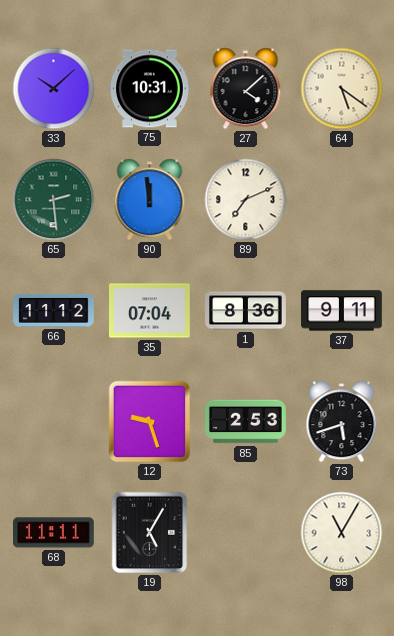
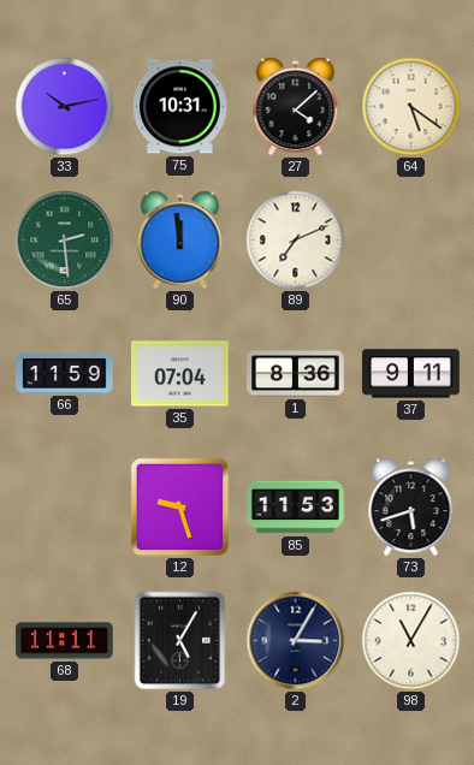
33: 10:08 -> 10:13
66: 11:12 -> 11:59
85: 2:53 -> 11:53
2: none -> 3:05
